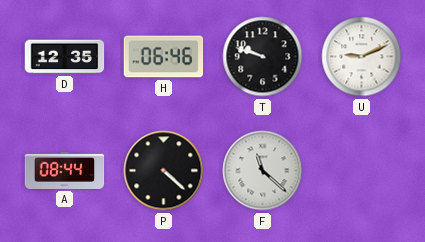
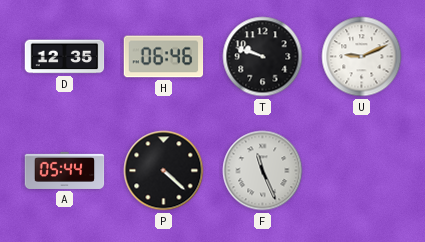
A: 08:44 -> 05:44
F: 11:22 -> 11:26
